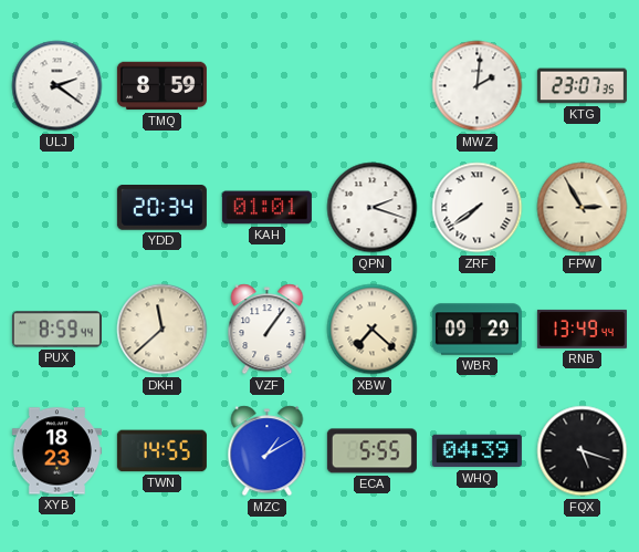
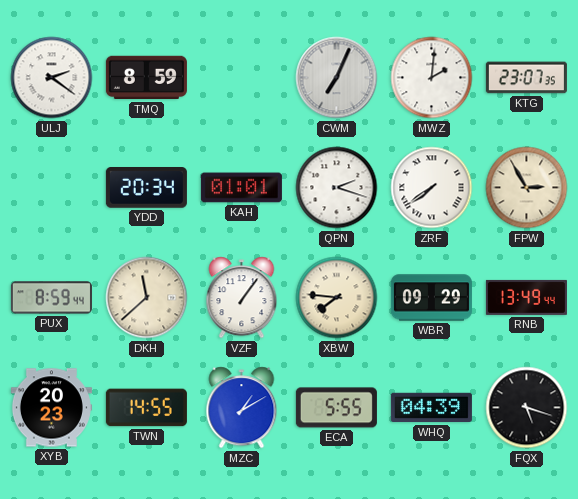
CWM: none -> 7:04
XBW: 7:22 -> 7:46
XYB: 18:23 -> 20:23
